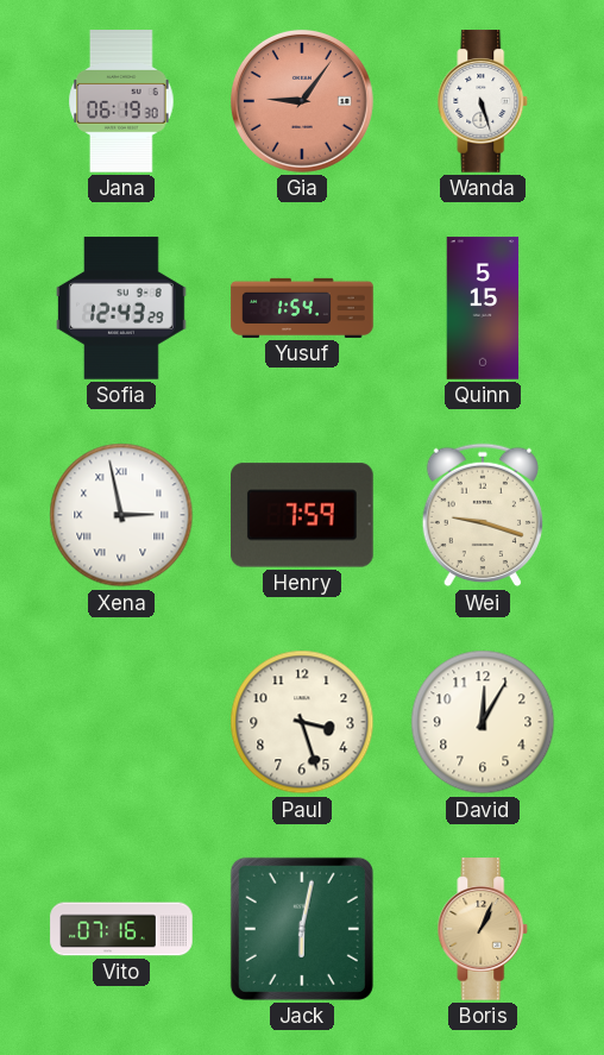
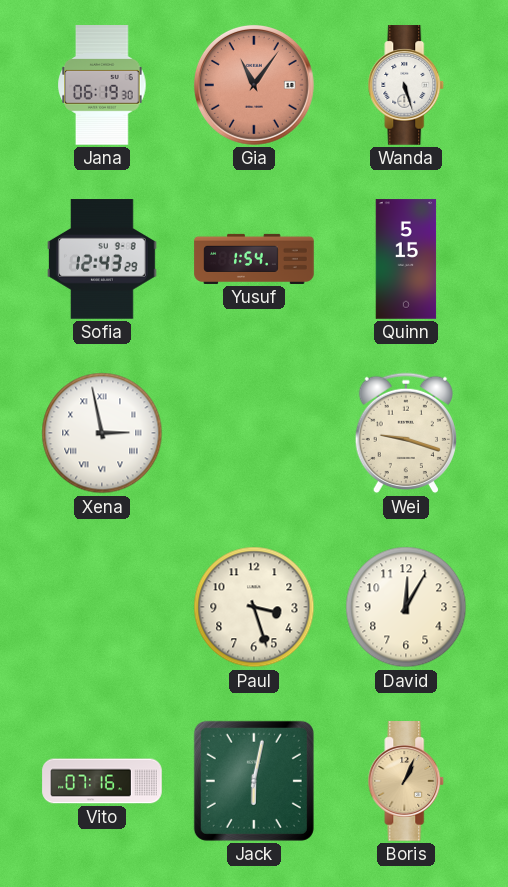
Gia: 9:06 -> 11:06
Henry: 7:59 -> none
